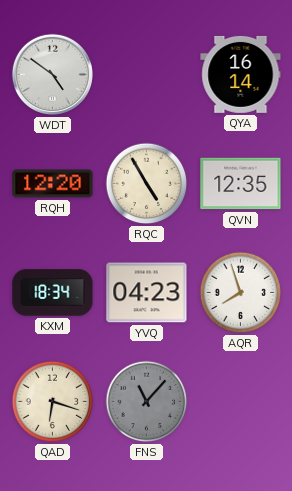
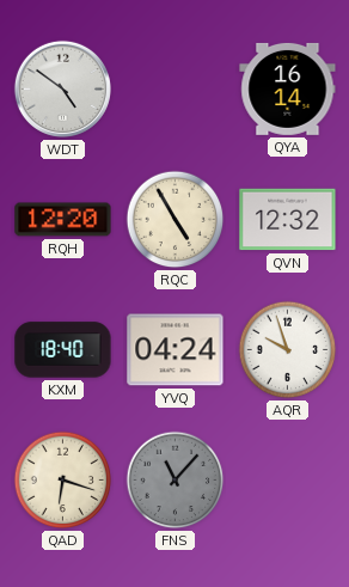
QVN: 12:35 -> 12:32
KXM: 18:34 -> 18:40
YVQ: 04:23 -> 04:24
AQR: 7:57 -> 9:57
